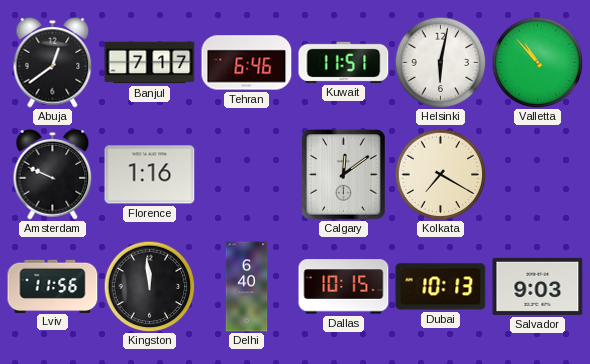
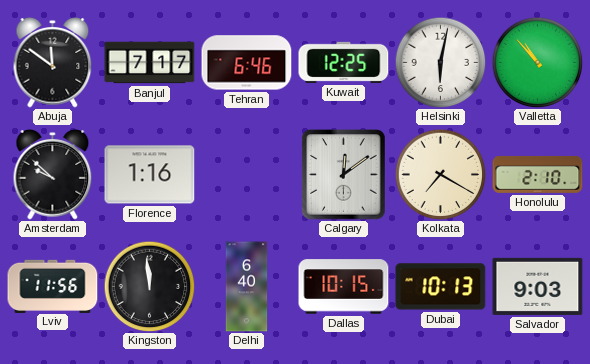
Abuja: 12:39 -> 11:51
Kuwait: 11:51 -> 12:25
Amsterdam: 9:49 -> 9:52
Honolulu: none -> 2:10
